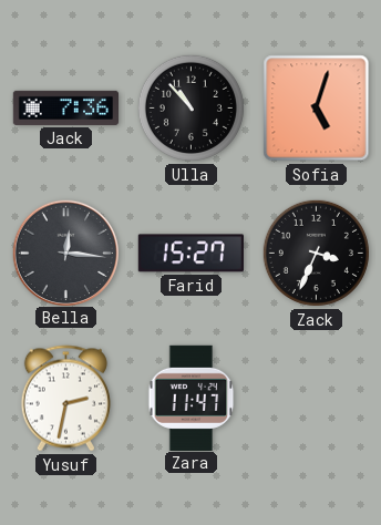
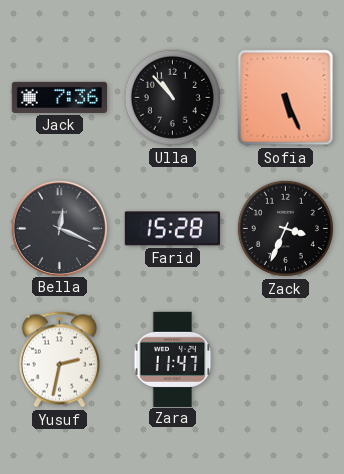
Sofia: 5:03 -> 5:26
Bella: 12:16 -> 12:19
Farid: 15:27 -> 15:28
